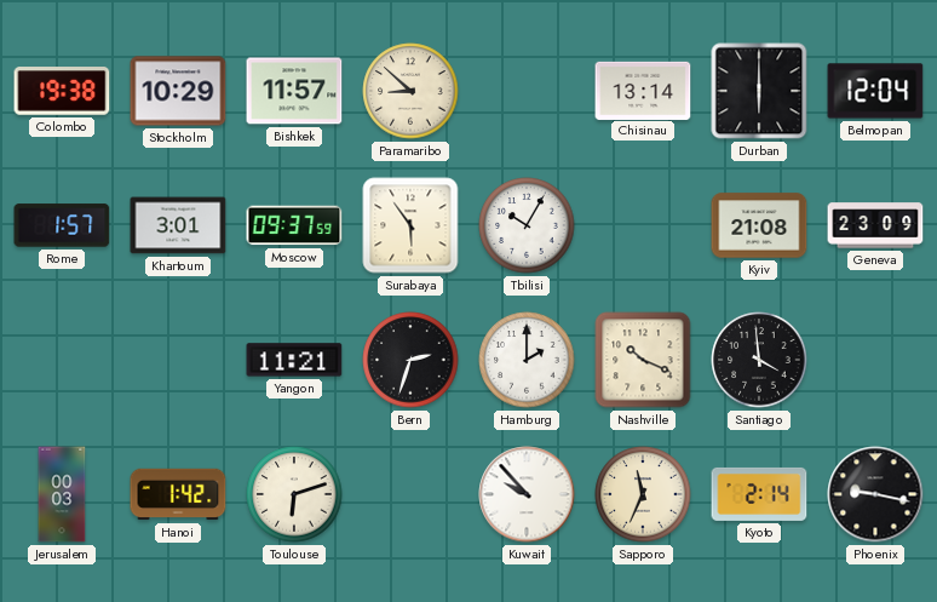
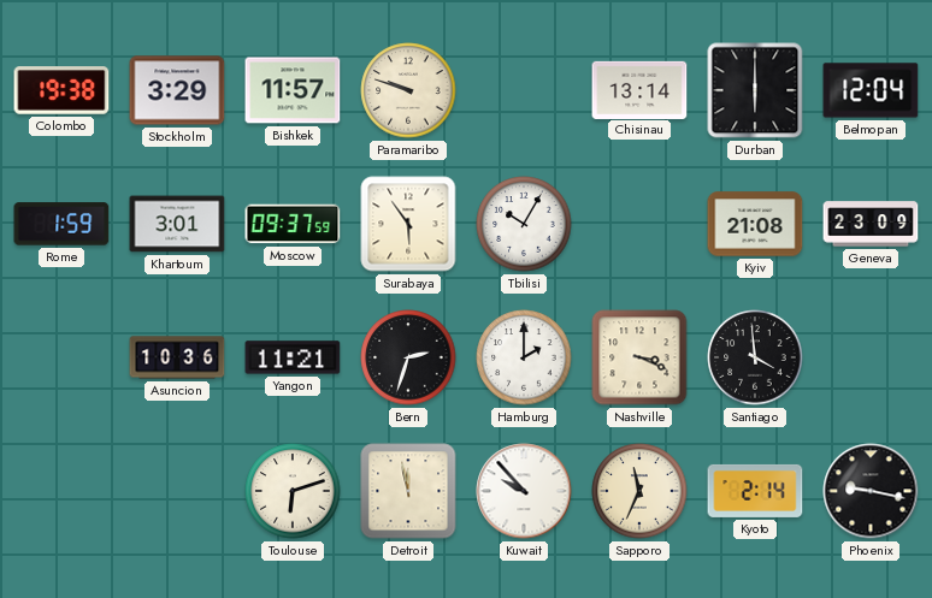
Stockholm: 10:29 -> 3:29
Paramaribo: 8:52 -> 9:48
Rome: 1:57 -> 1:59
Asuncion: none -> 10:36
Nashville: 10:19 -> 3:19
Jerusalem: 00:03 -> none
Hanoi: 1:42 -> none
Detroit: none -> 11:58
